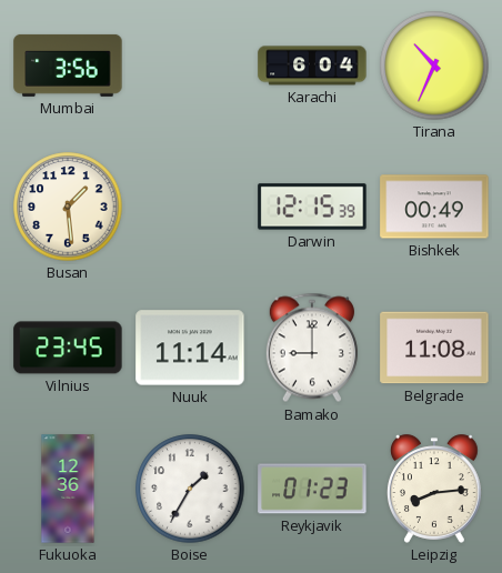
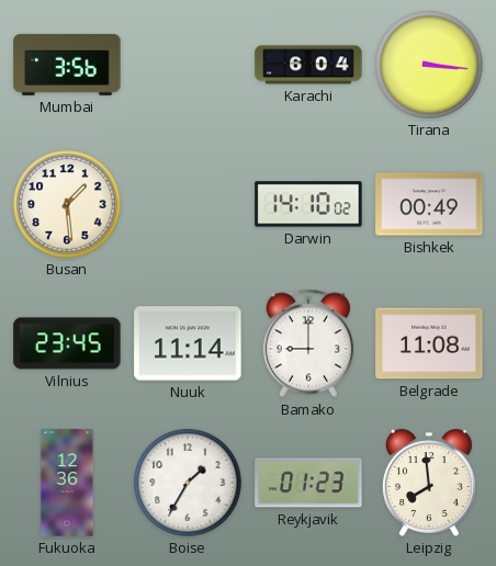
Tirana: 10:34 -> 3:16
Darwin: 12:15 -> 14:10
Leipzig: 8:14 -> 7:59
